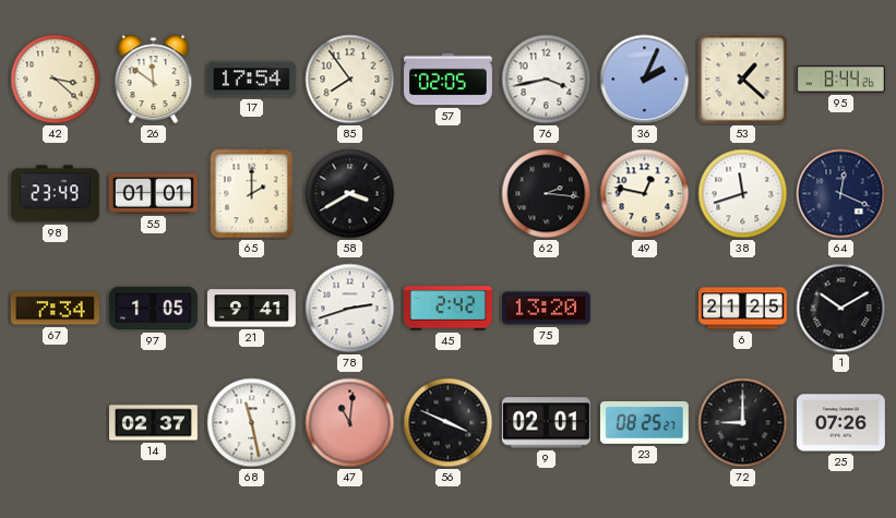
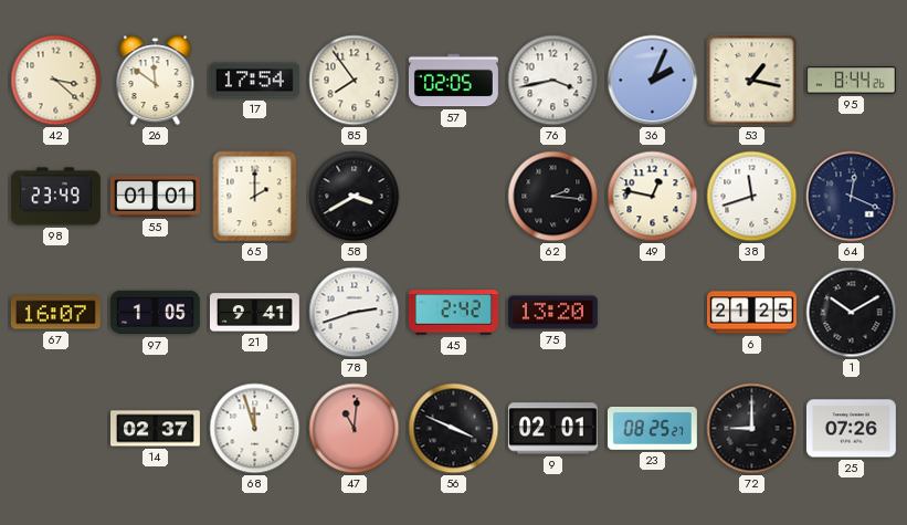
53: 1:22 -> 1:17
67: 7:34 -> 16:07
68: 11:28 -> 11:57
